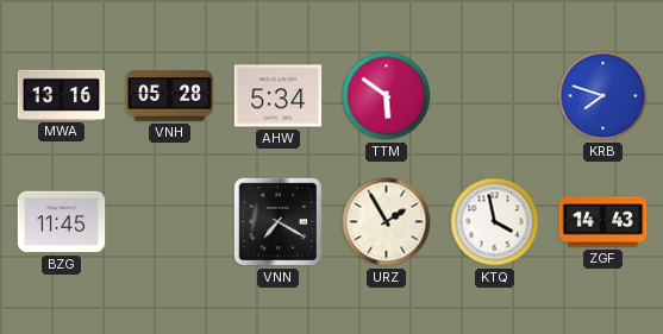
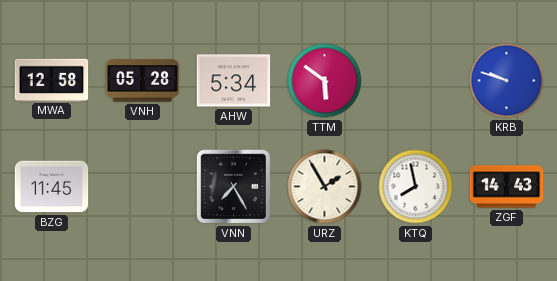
MWA: 13:16 -> 12:58
KRB: 7:48 -> 9:48
VNN: 7:20 -> 7:25
KTQ: 3:58 -> 7:58
